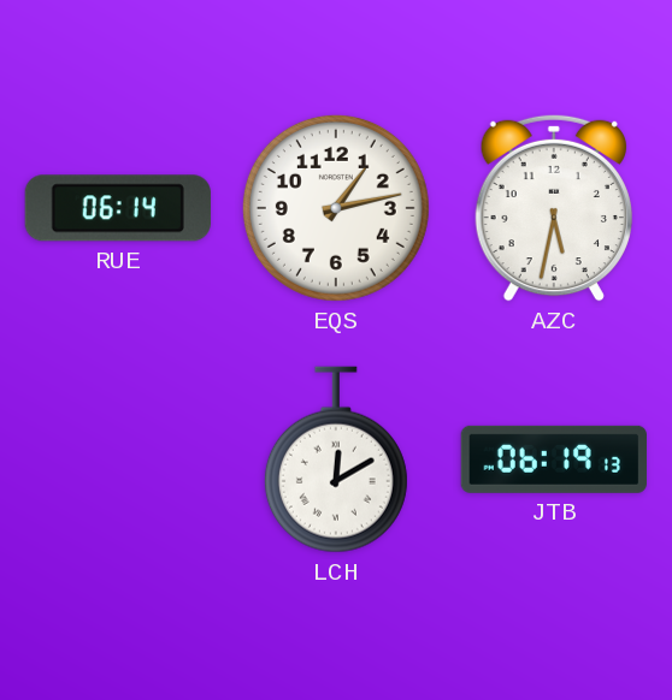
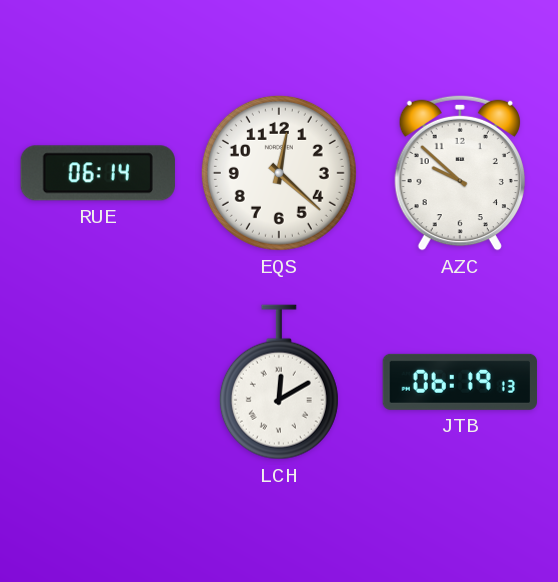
EQS: 1:13 -> 12:22
AZC: 5:32 -> 9:52
